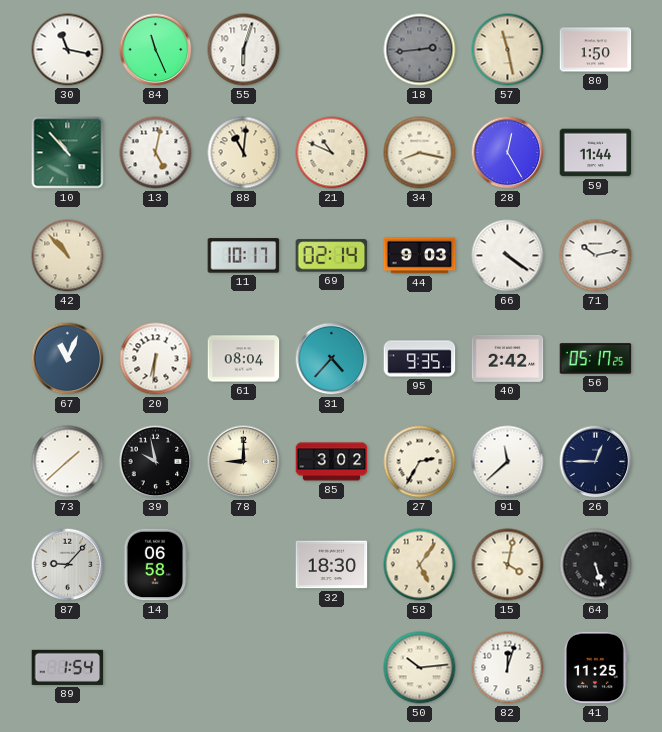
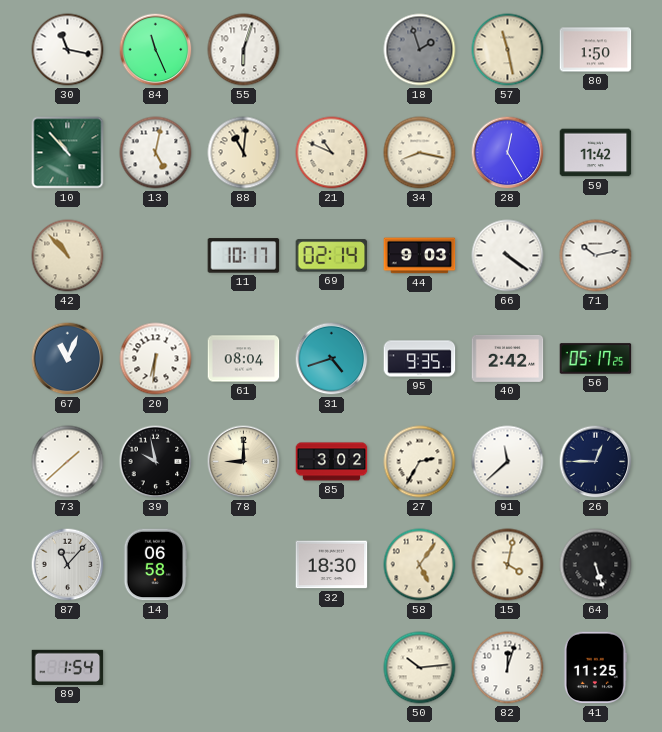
18: 2:44 -> 1:57
59: 11:44 -> 11:42
31: 4:37 -> 4:42
87: 9:07 -> 11:07
